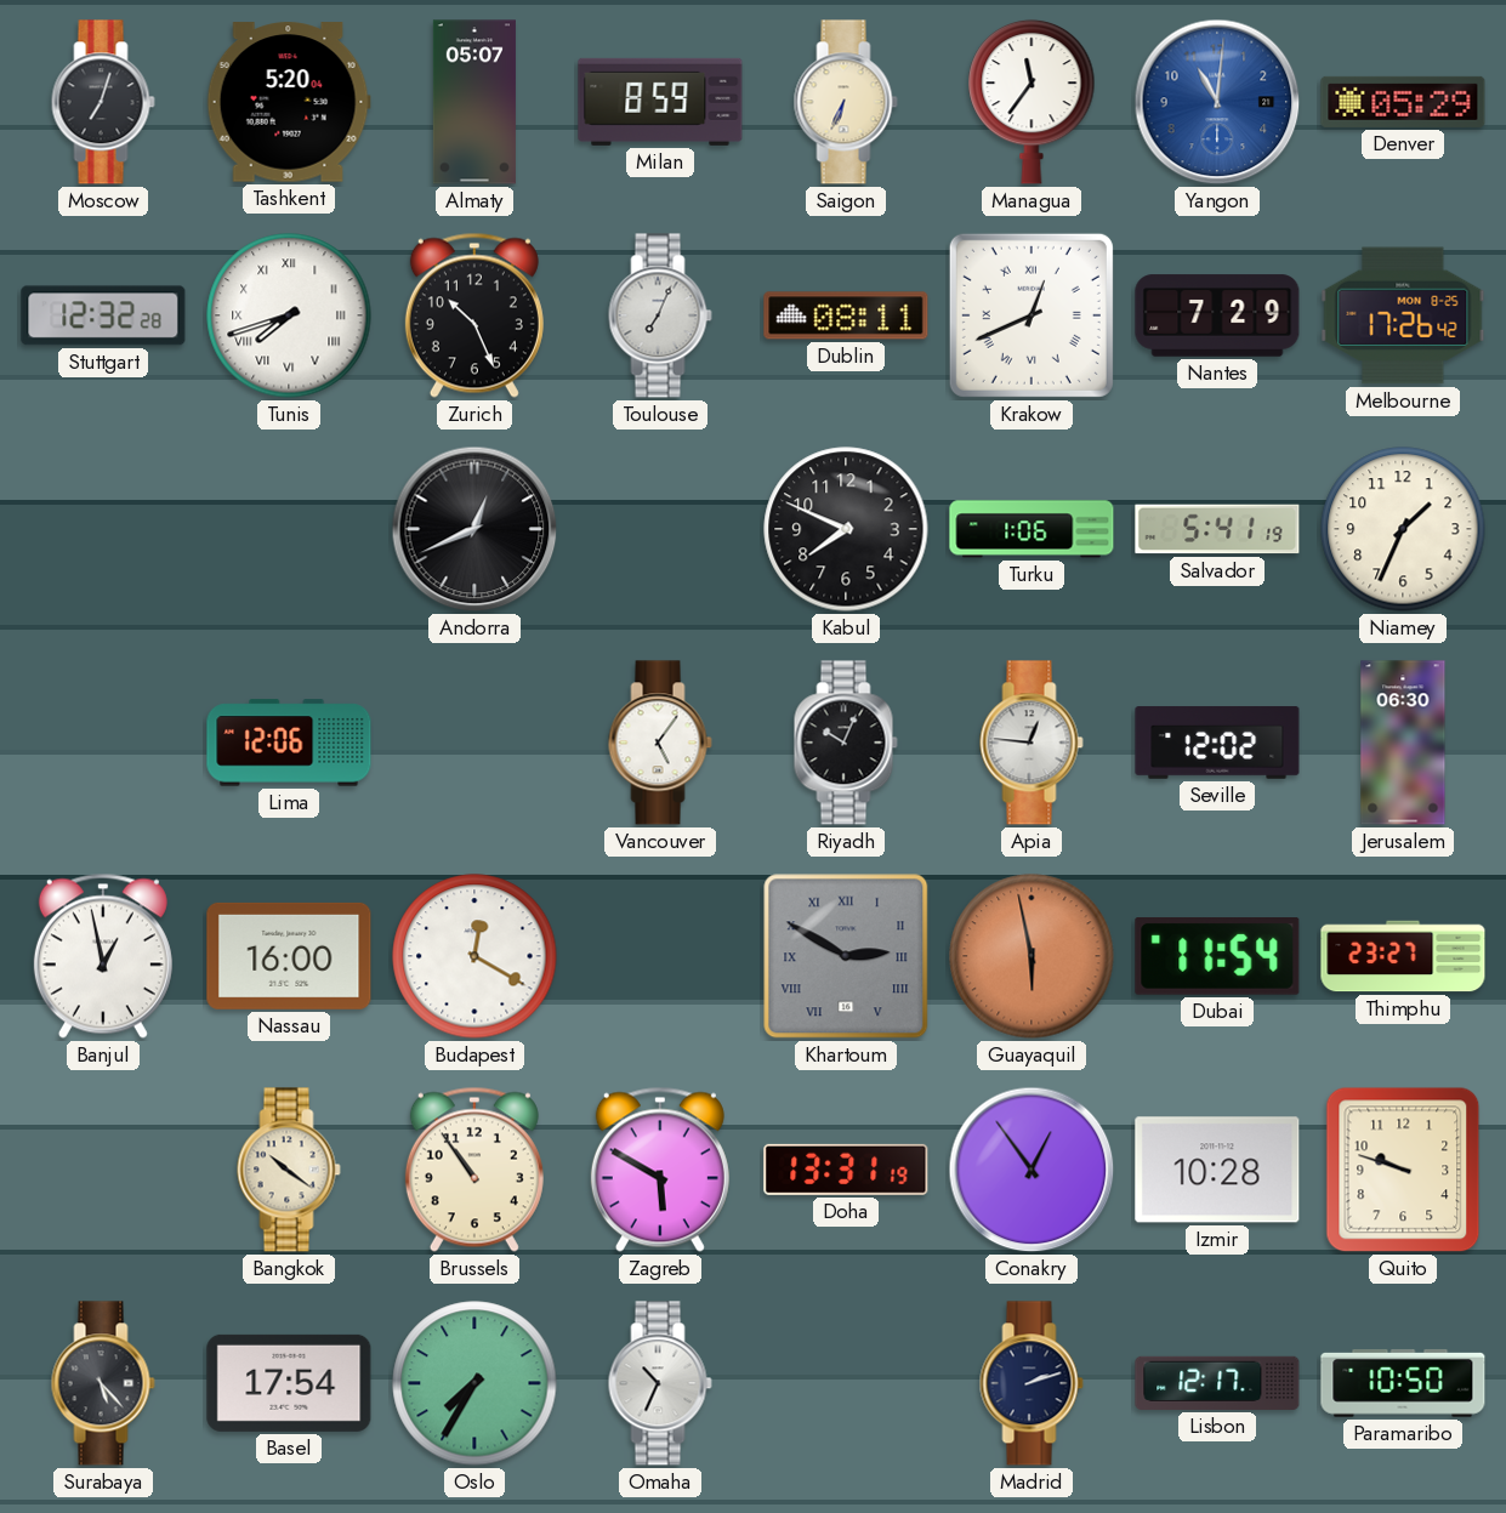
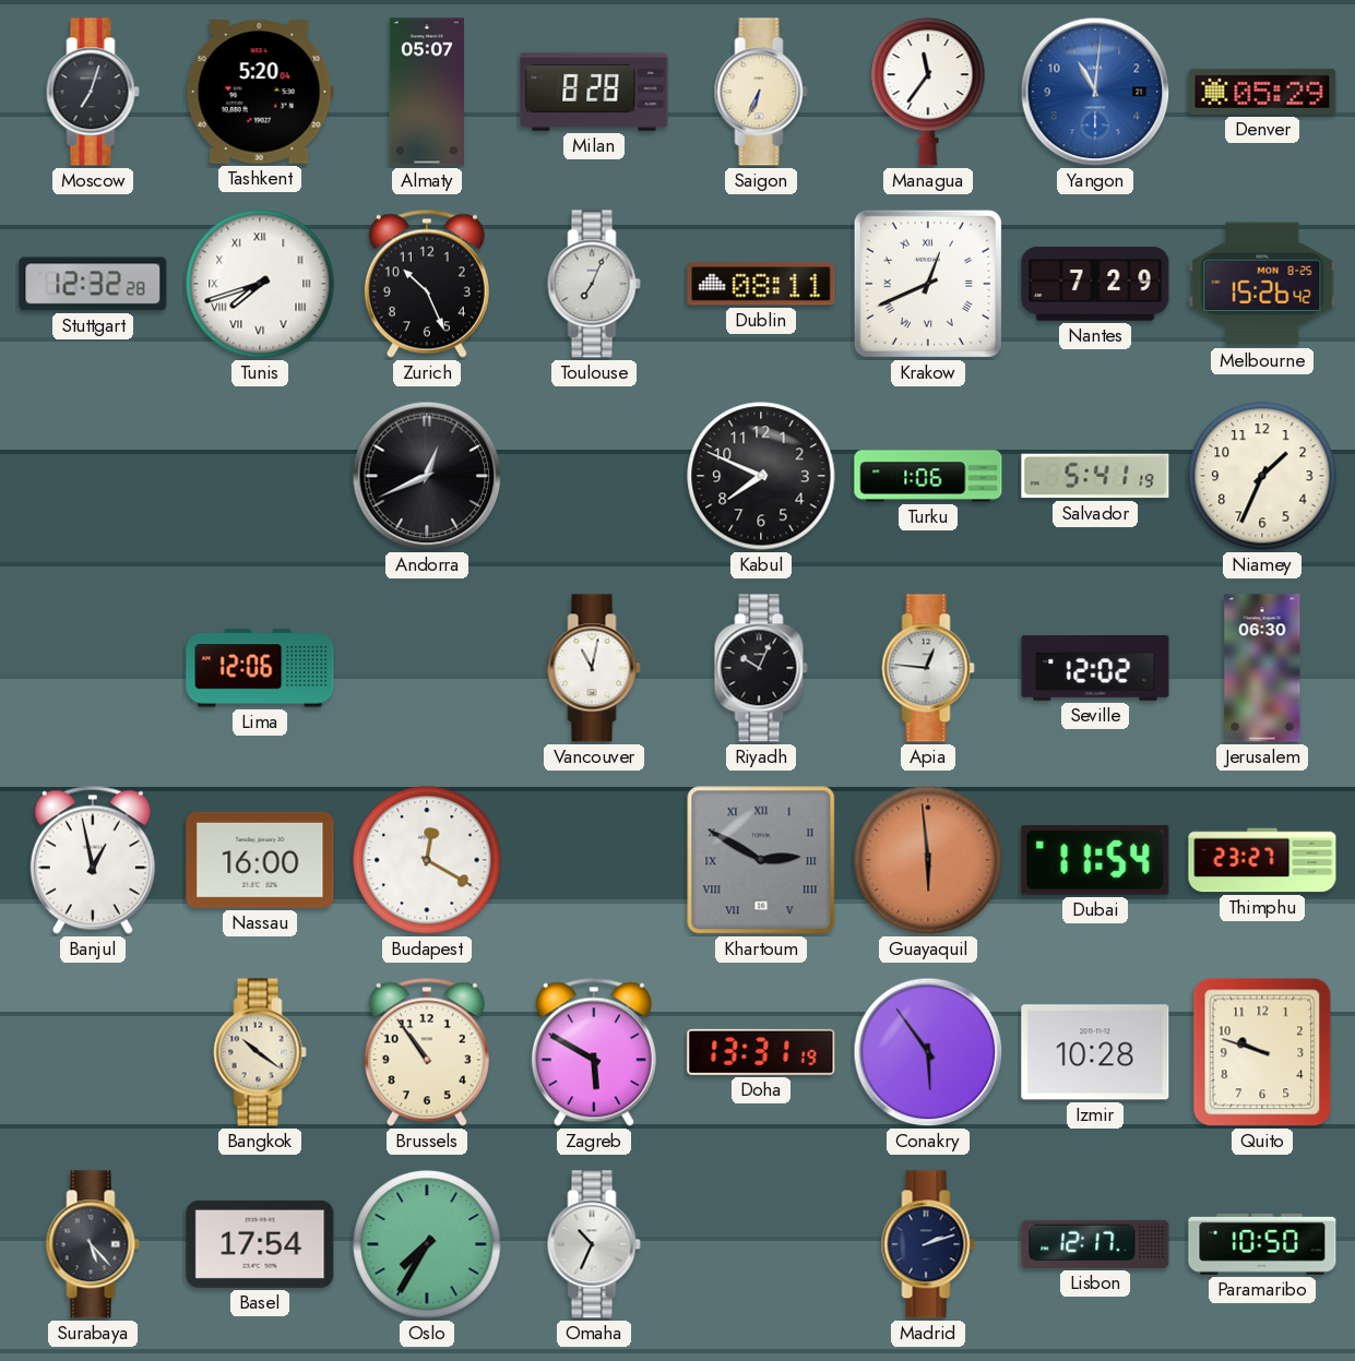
Milan: 8:59 -> 8:28
Melbourne: 17:26 -> 15:26
Vancouver: 5:06 -> 11:02
Guayaquil: 5:58 -> 5:59
Conakry: 12:54 -> 5:54
